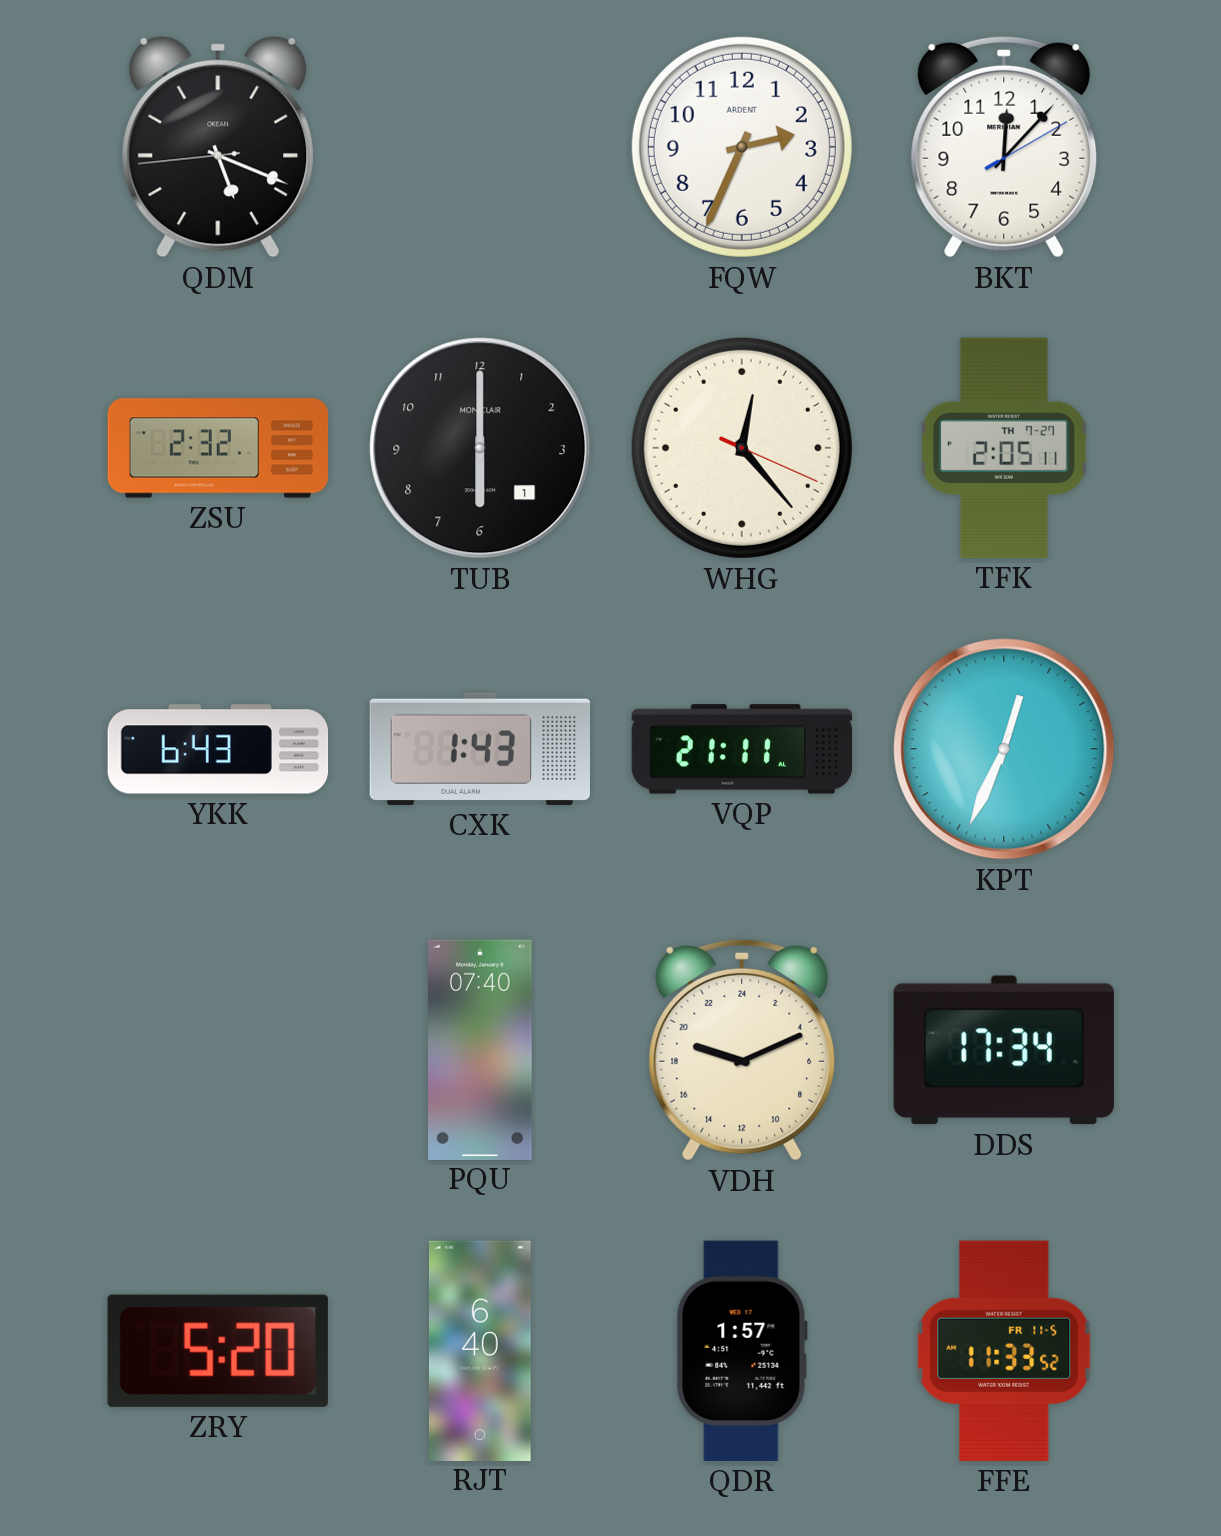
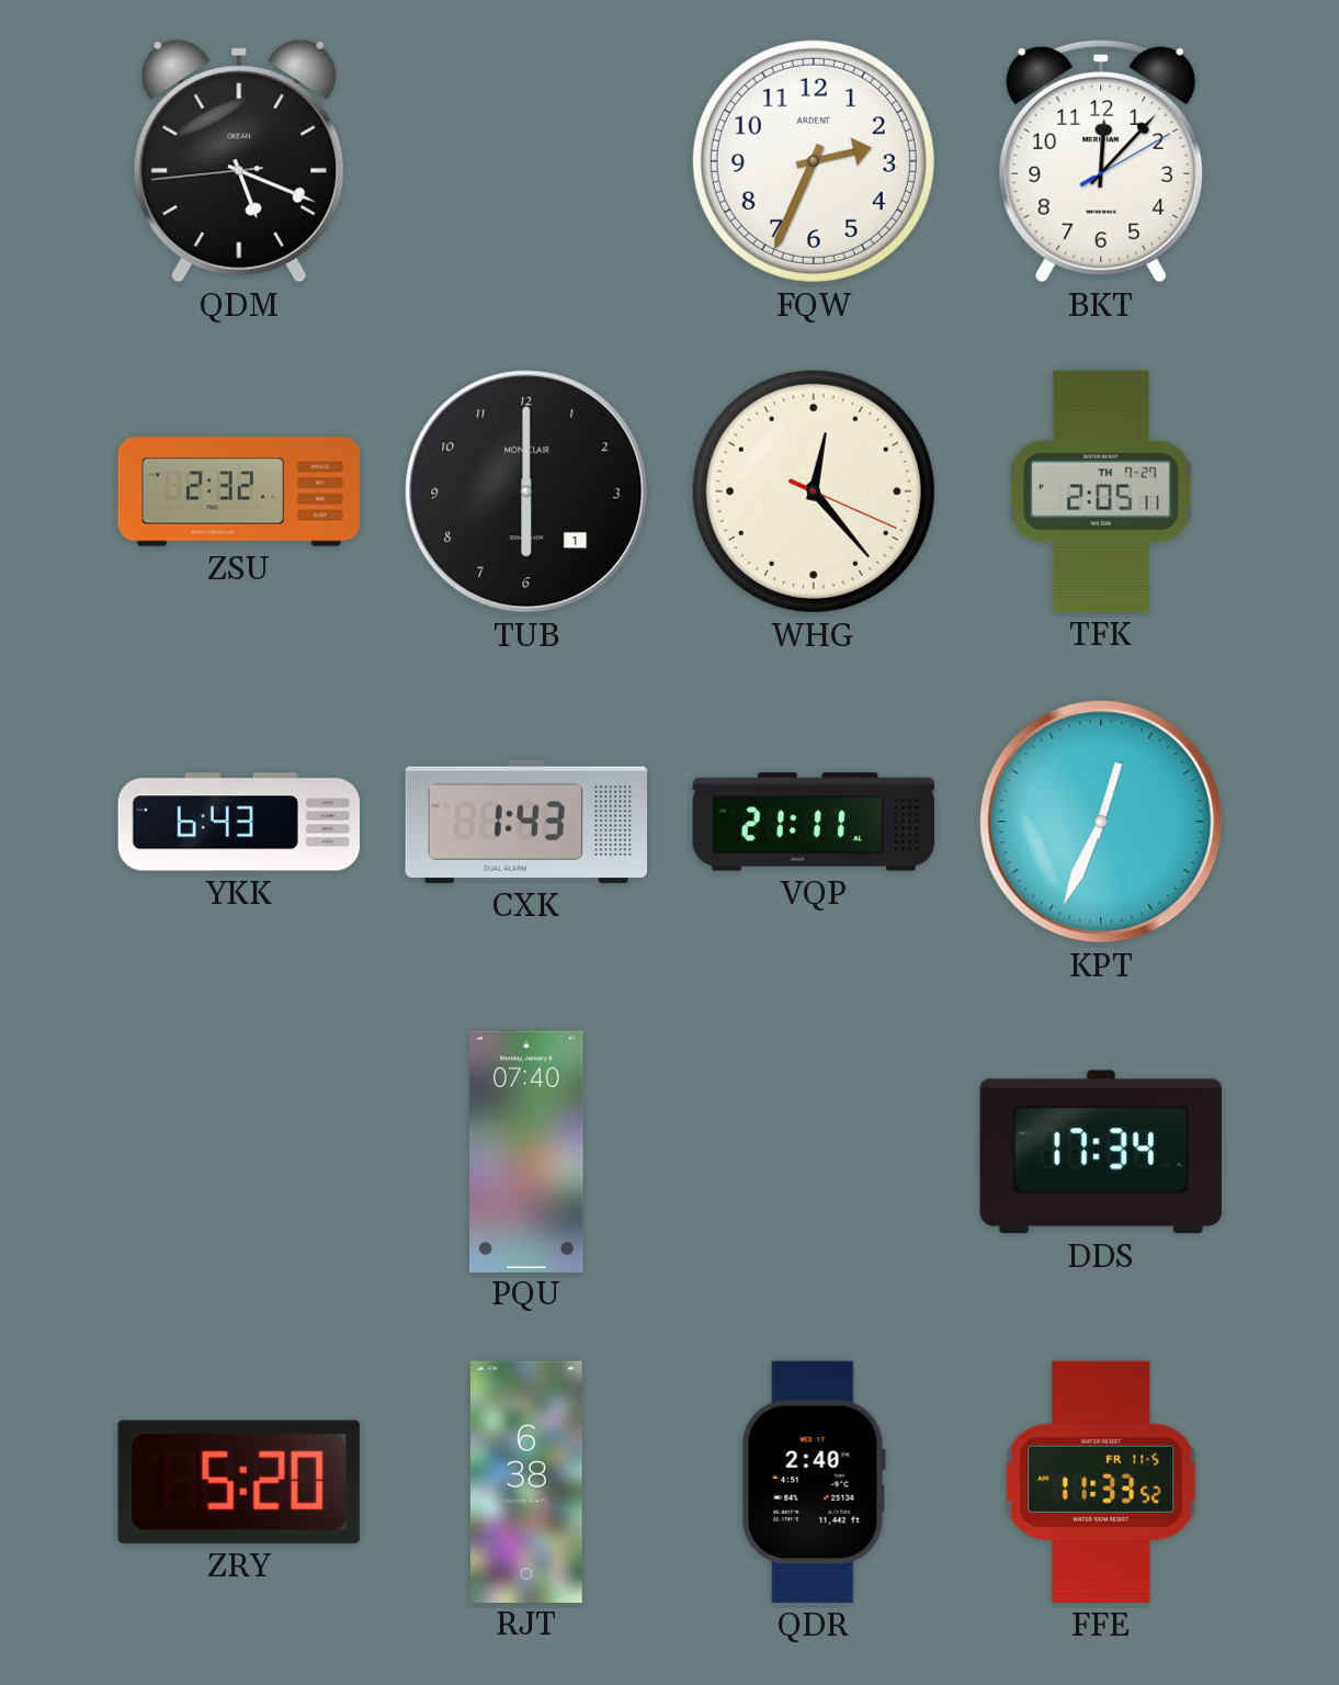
VDH: 19:11 -> none
RJT: 6:40 -> 6:38
QDR: 1:57 -> 2:40
